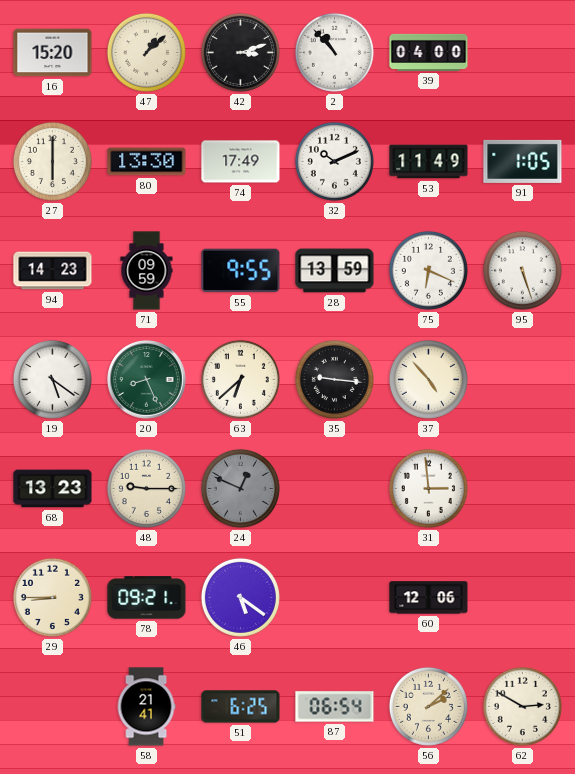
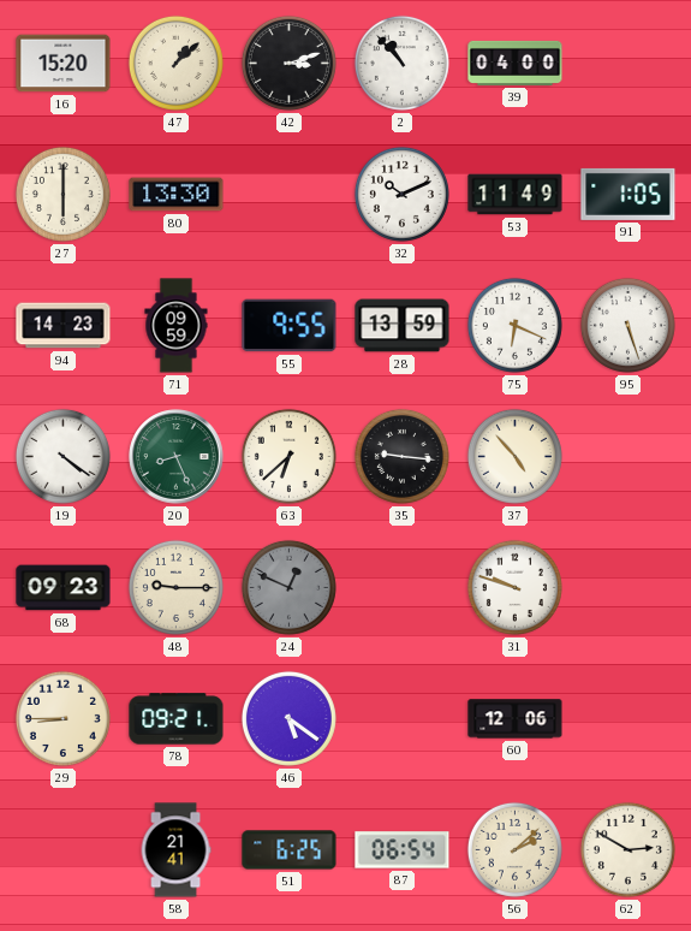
74: 17:49 -> none
19: 5:21 -> 4:21
68: 13:23 -> 09:23
31: 2:59 -> 9:48
